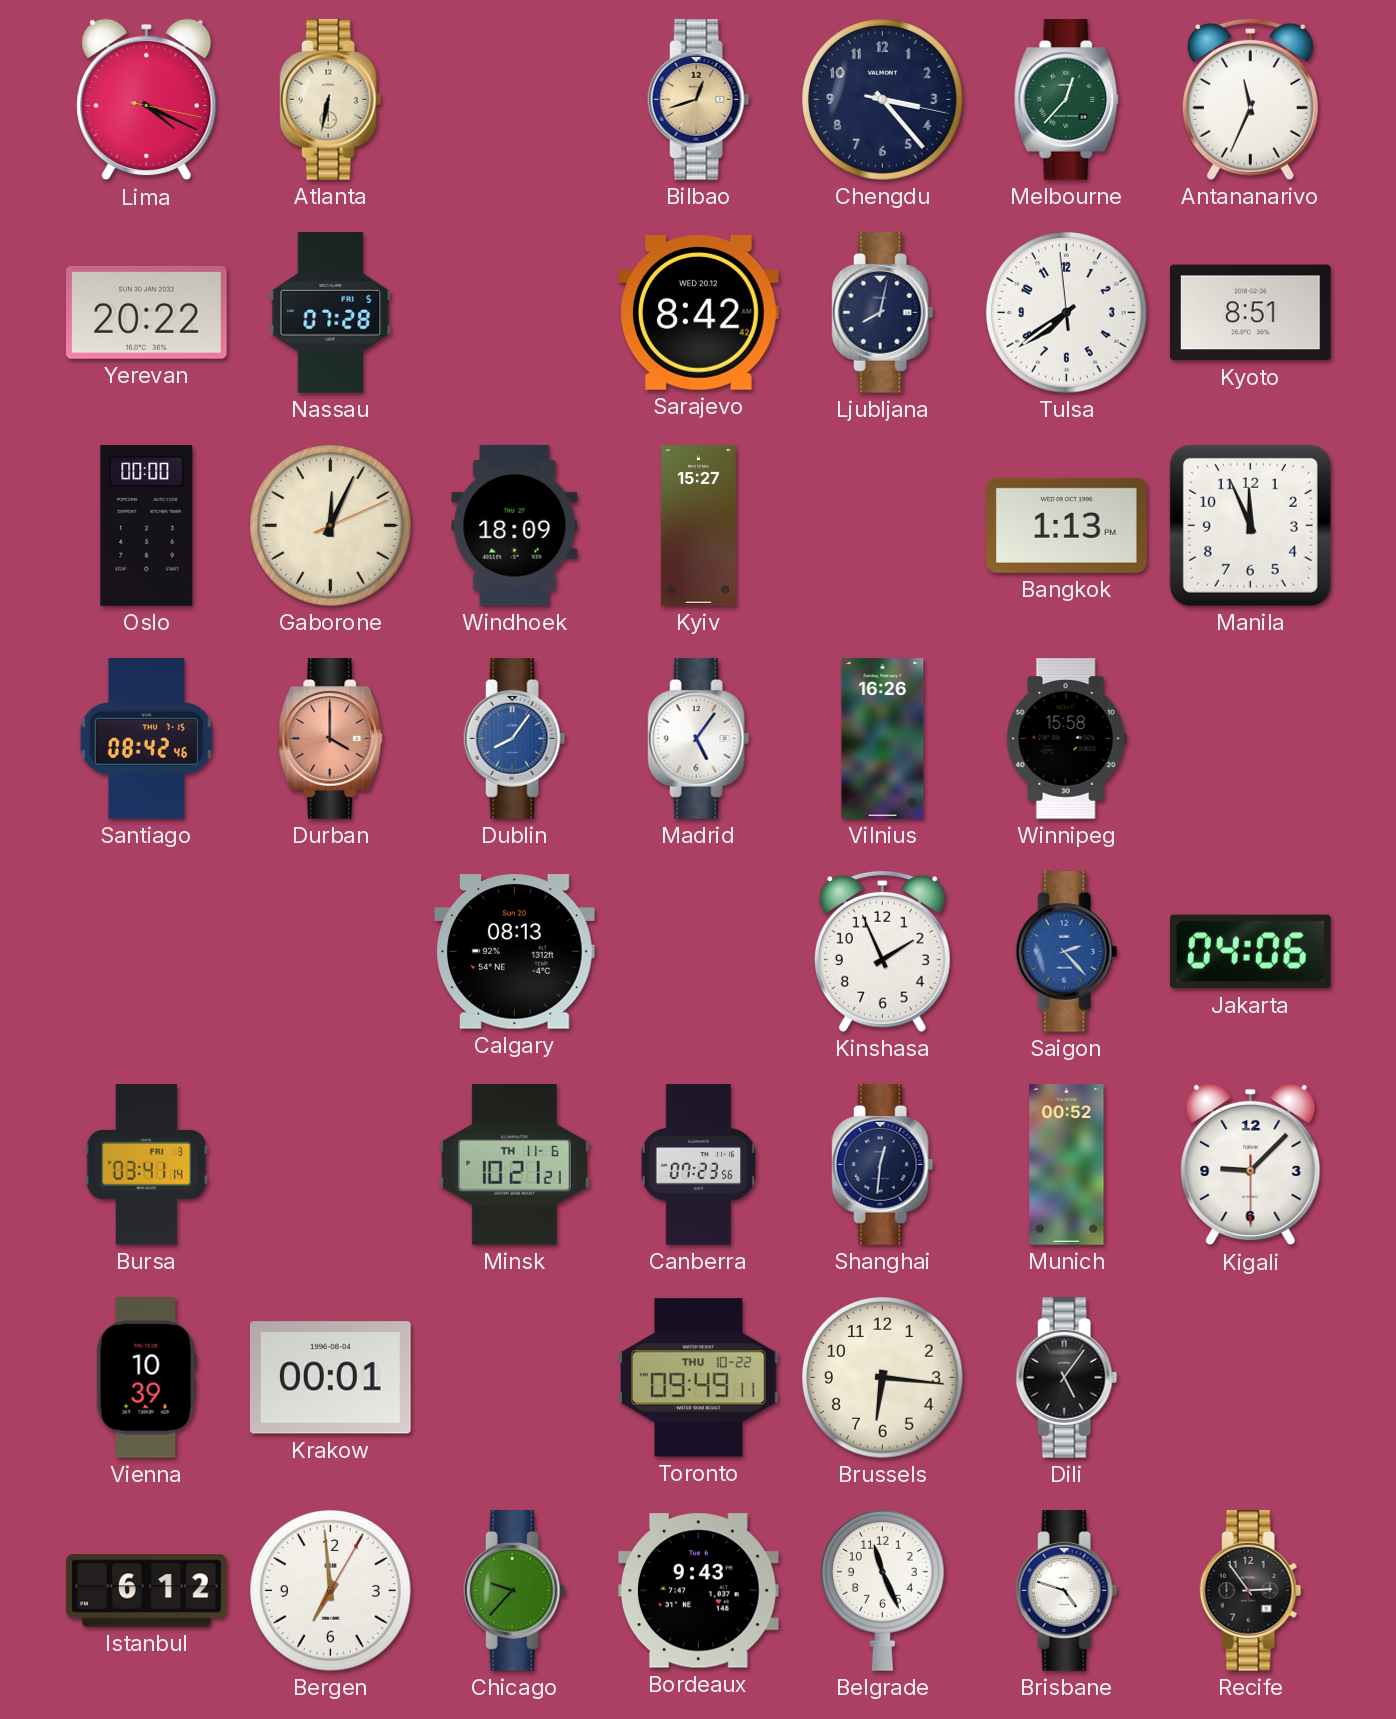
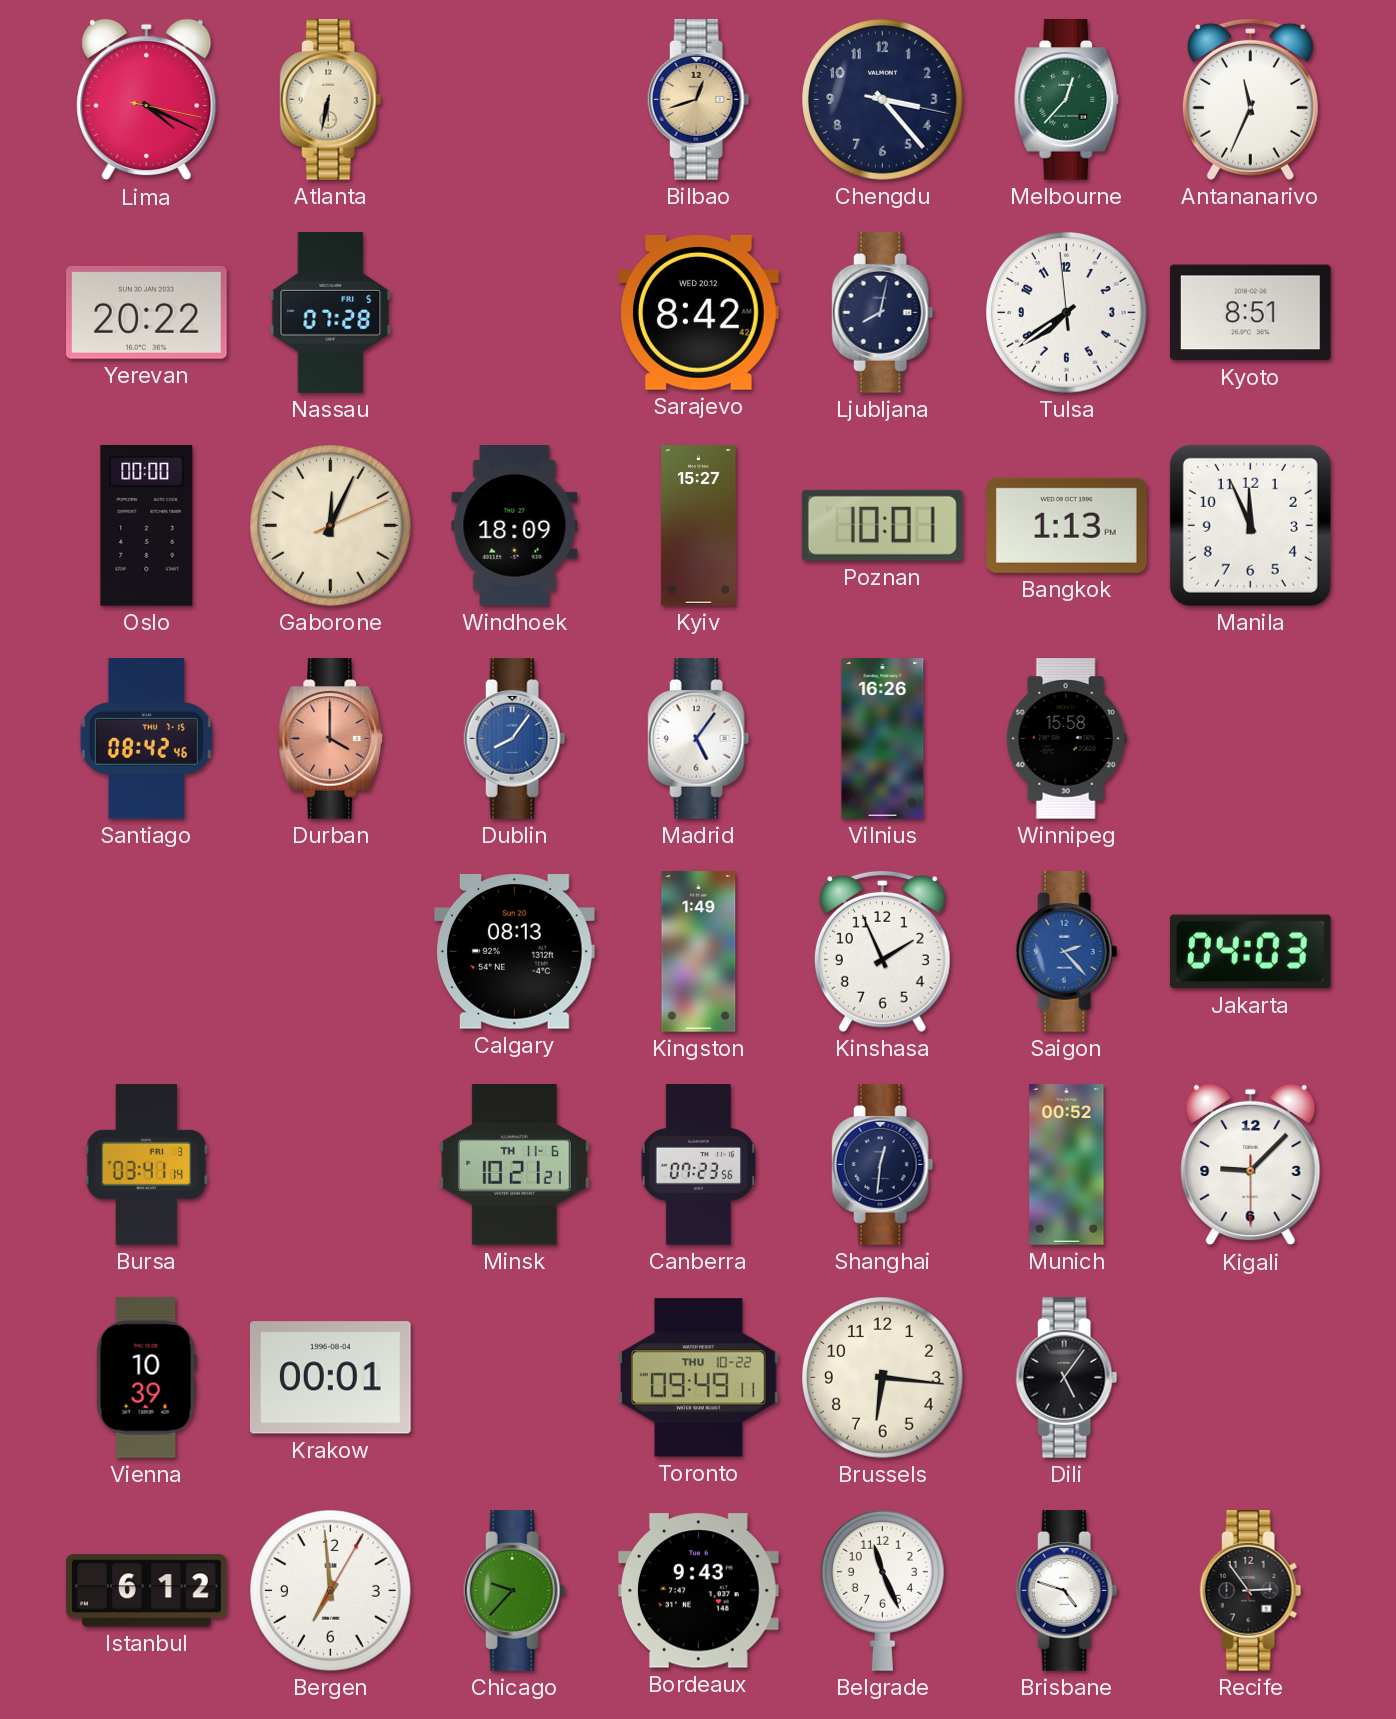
Poznan: none -> 10:01
Kingston: none -> 1:49
Jakarta: 04:06 -> 04:03
